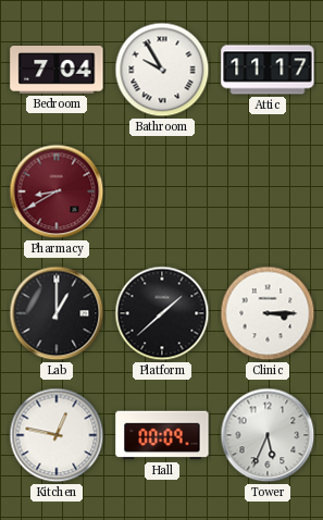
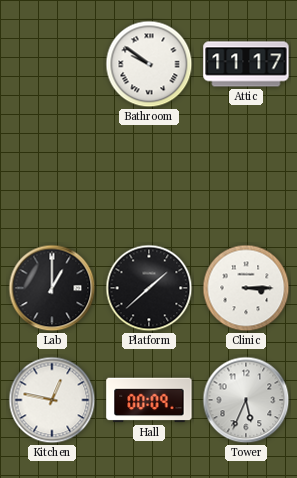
Bedroom: 7:04 -> none
Bathroom: 9:55 -> 9:51
Pharmacy: 8:40 -> none
